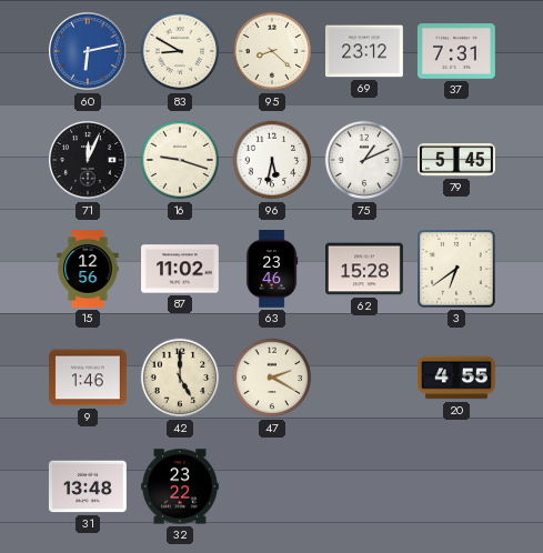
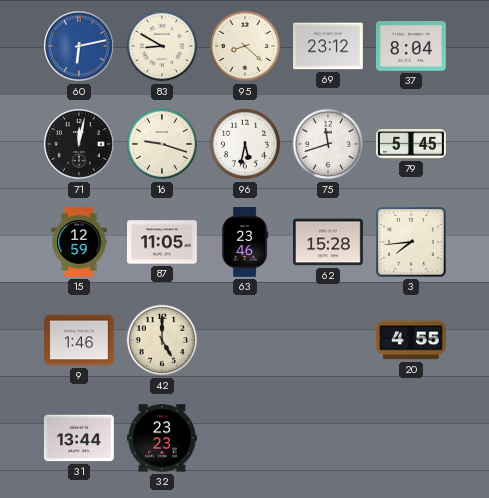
37: 7:31 -> 8:04
71: 12:04 -> 12:02
75: 1:11 -> 11:42
15: 12:56 -> 12:59
87: 11:02 -> 11:05
3: 6:39 -> 7:44
47: 2:20 -> none
31: 13:48 -> 13:44
32: 23:22 -> 23:23
